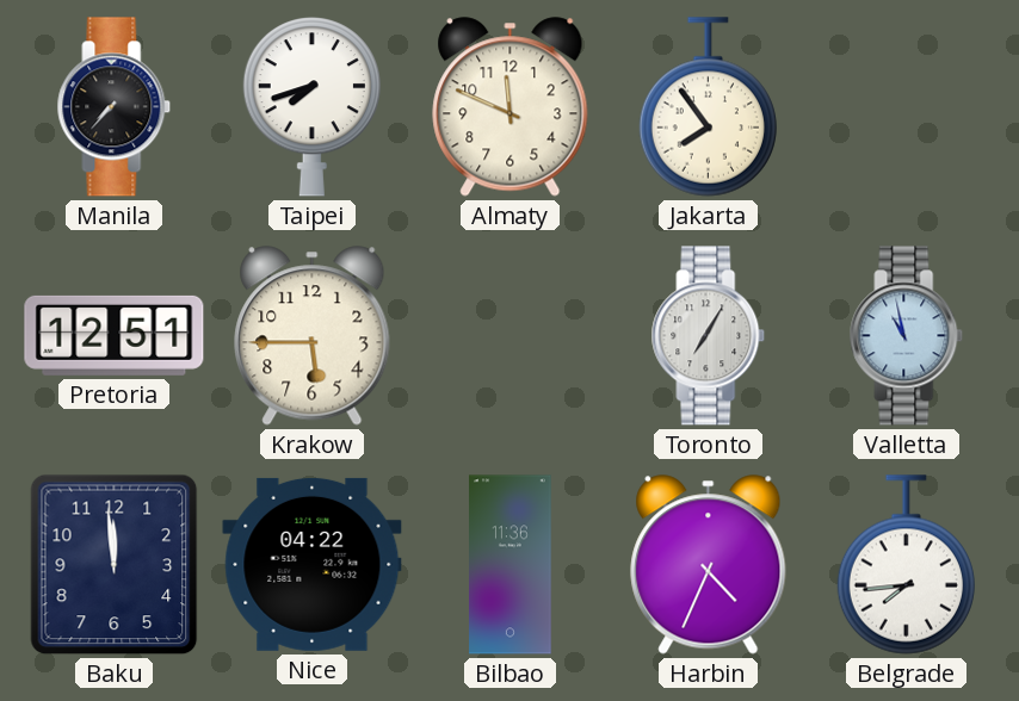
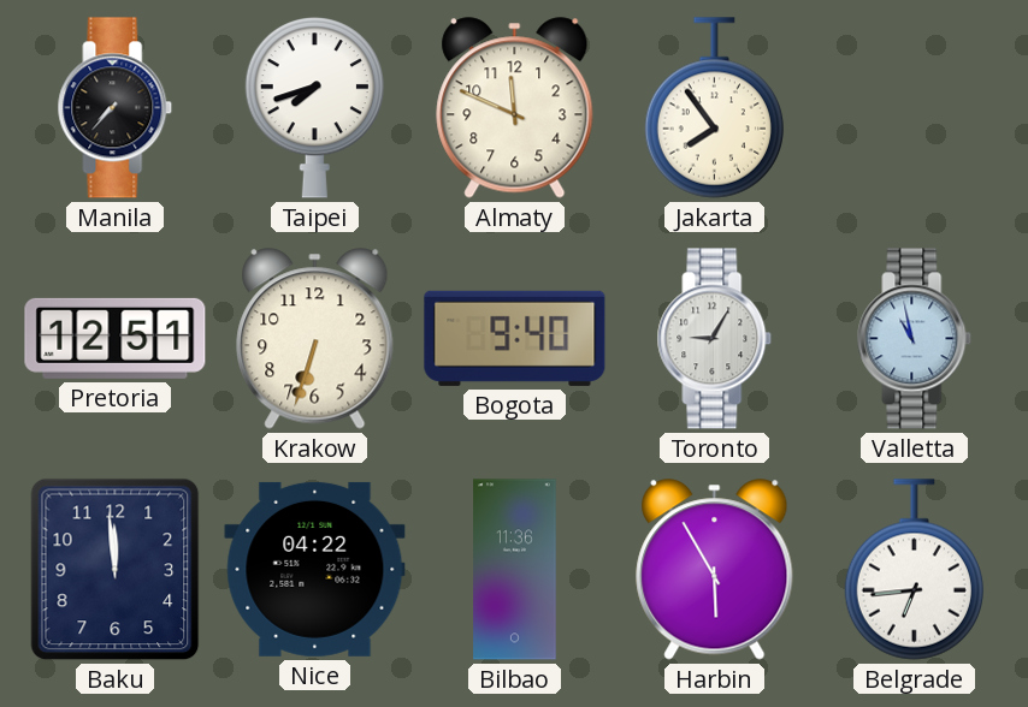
Krakow: 5:45 -> 6:33
Bogota: none -> 9:40
Toronto: 7:05 -> 9:05
Harbin: 4:34 -> 5:55
Belgrade: 7:44 -> 6:44
